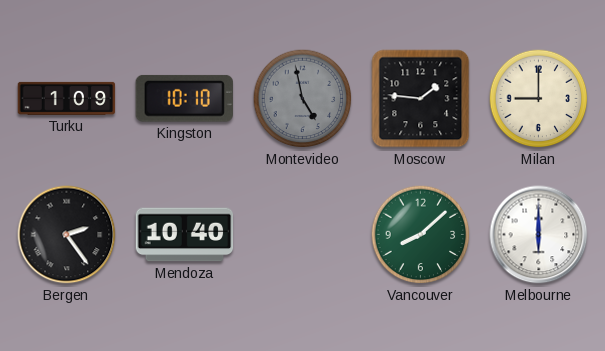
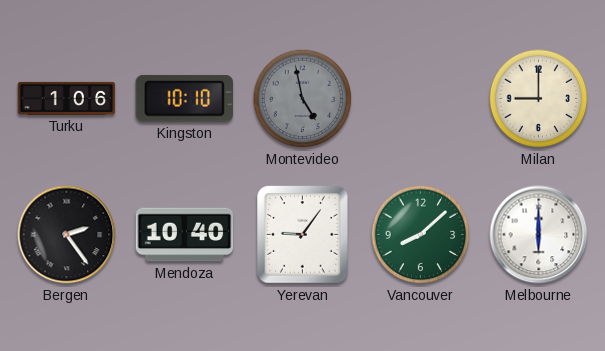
Turku: 1:09 -> 1:06
Moscow: 1:46 -> none
Yerevan: none -> 9:06
